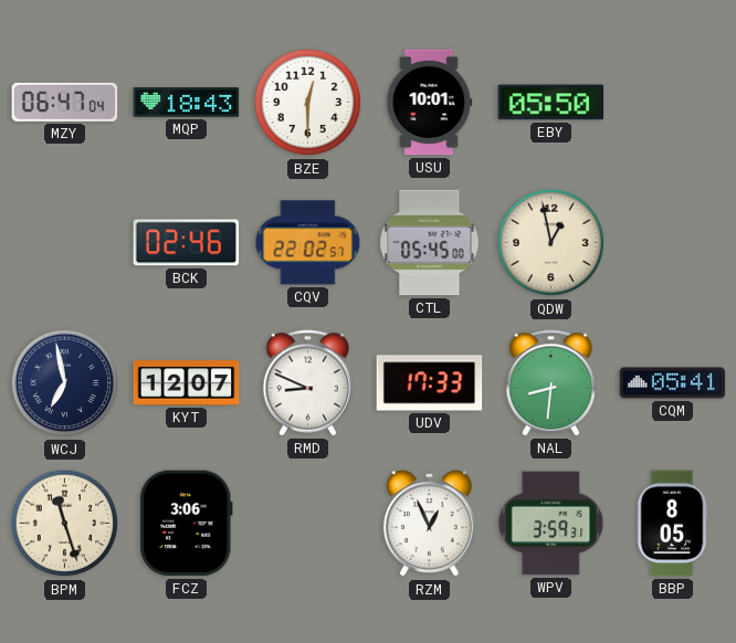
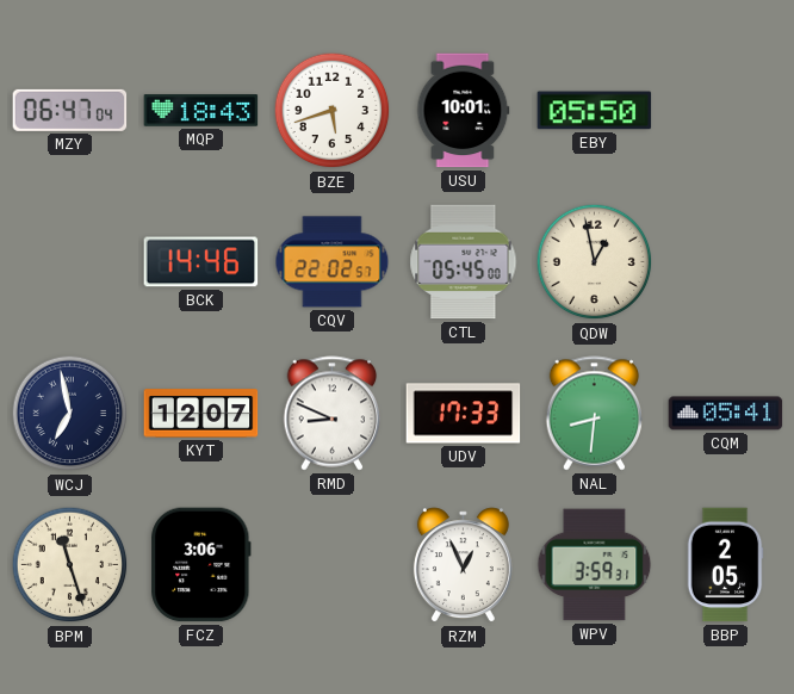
BZE: 12:30 -> 5:42
BCK: 02:46 -> 14:46
BBP: 8:05 -> 2:05
